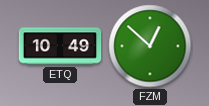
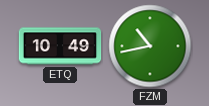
FZM: 12:52 -> 10:43
